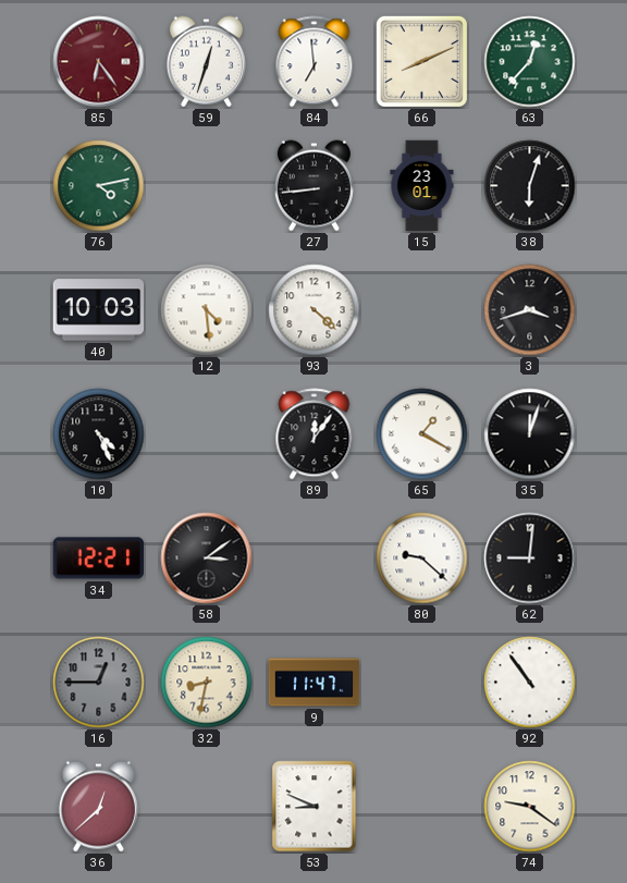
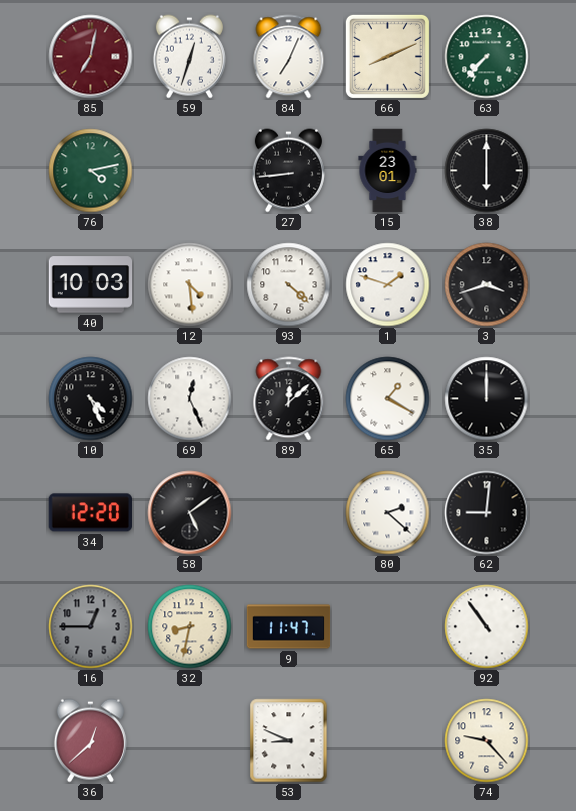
85: 6:24 -> 7:02
84: 6:59 -> 7:04
63: 12:37 -> 7:37
38: 6:03 -> 6:00
1: none -> 1:48
69: none -> 12:26
89: 12:06 -> 12:08
35: 12:03 -> 12:00
34: 12:21 -> 12:20
58: 3:09 -> 5:09
80: 9:22 -> 2:22
74: 9:21 -> 9:23
